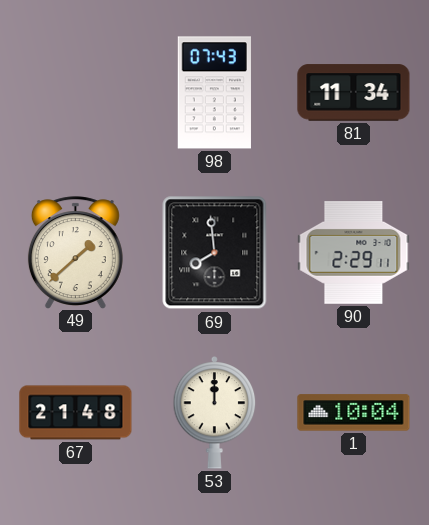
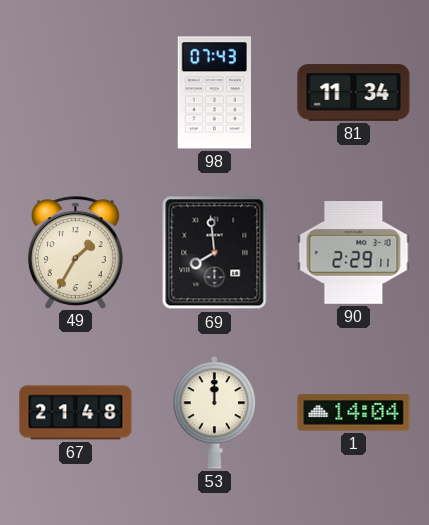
49: 1:38 -> 1:35
1: 10:04 -> 14:04
